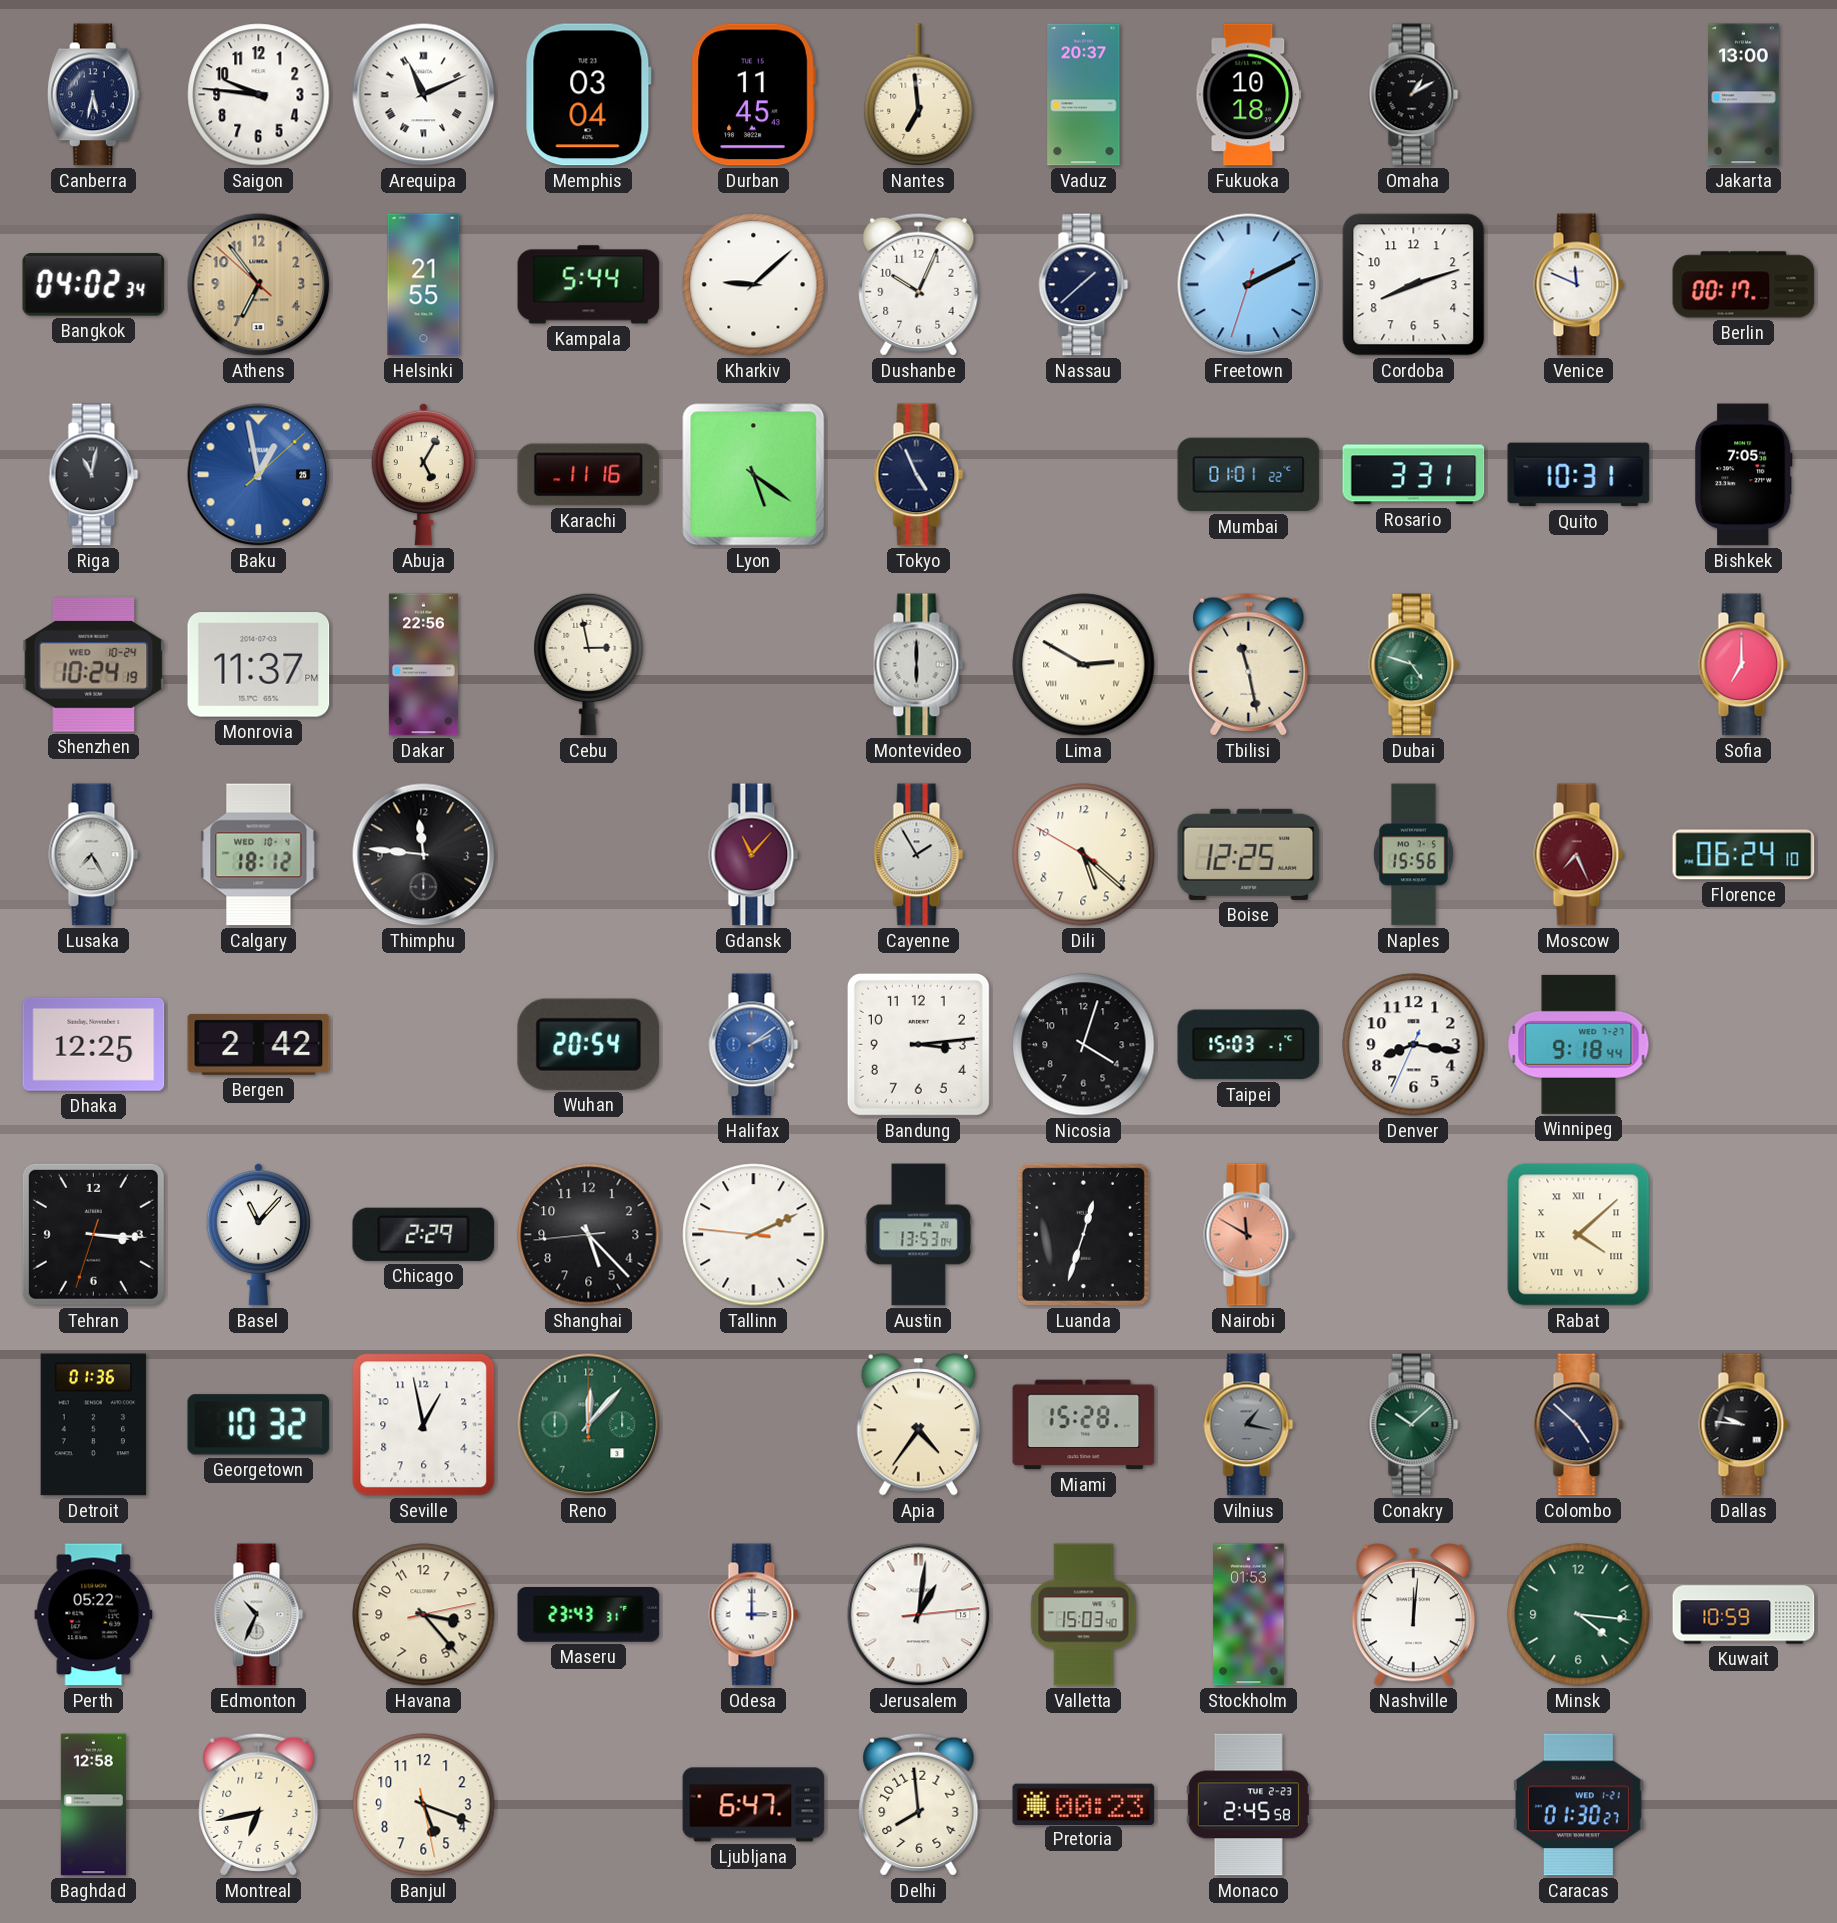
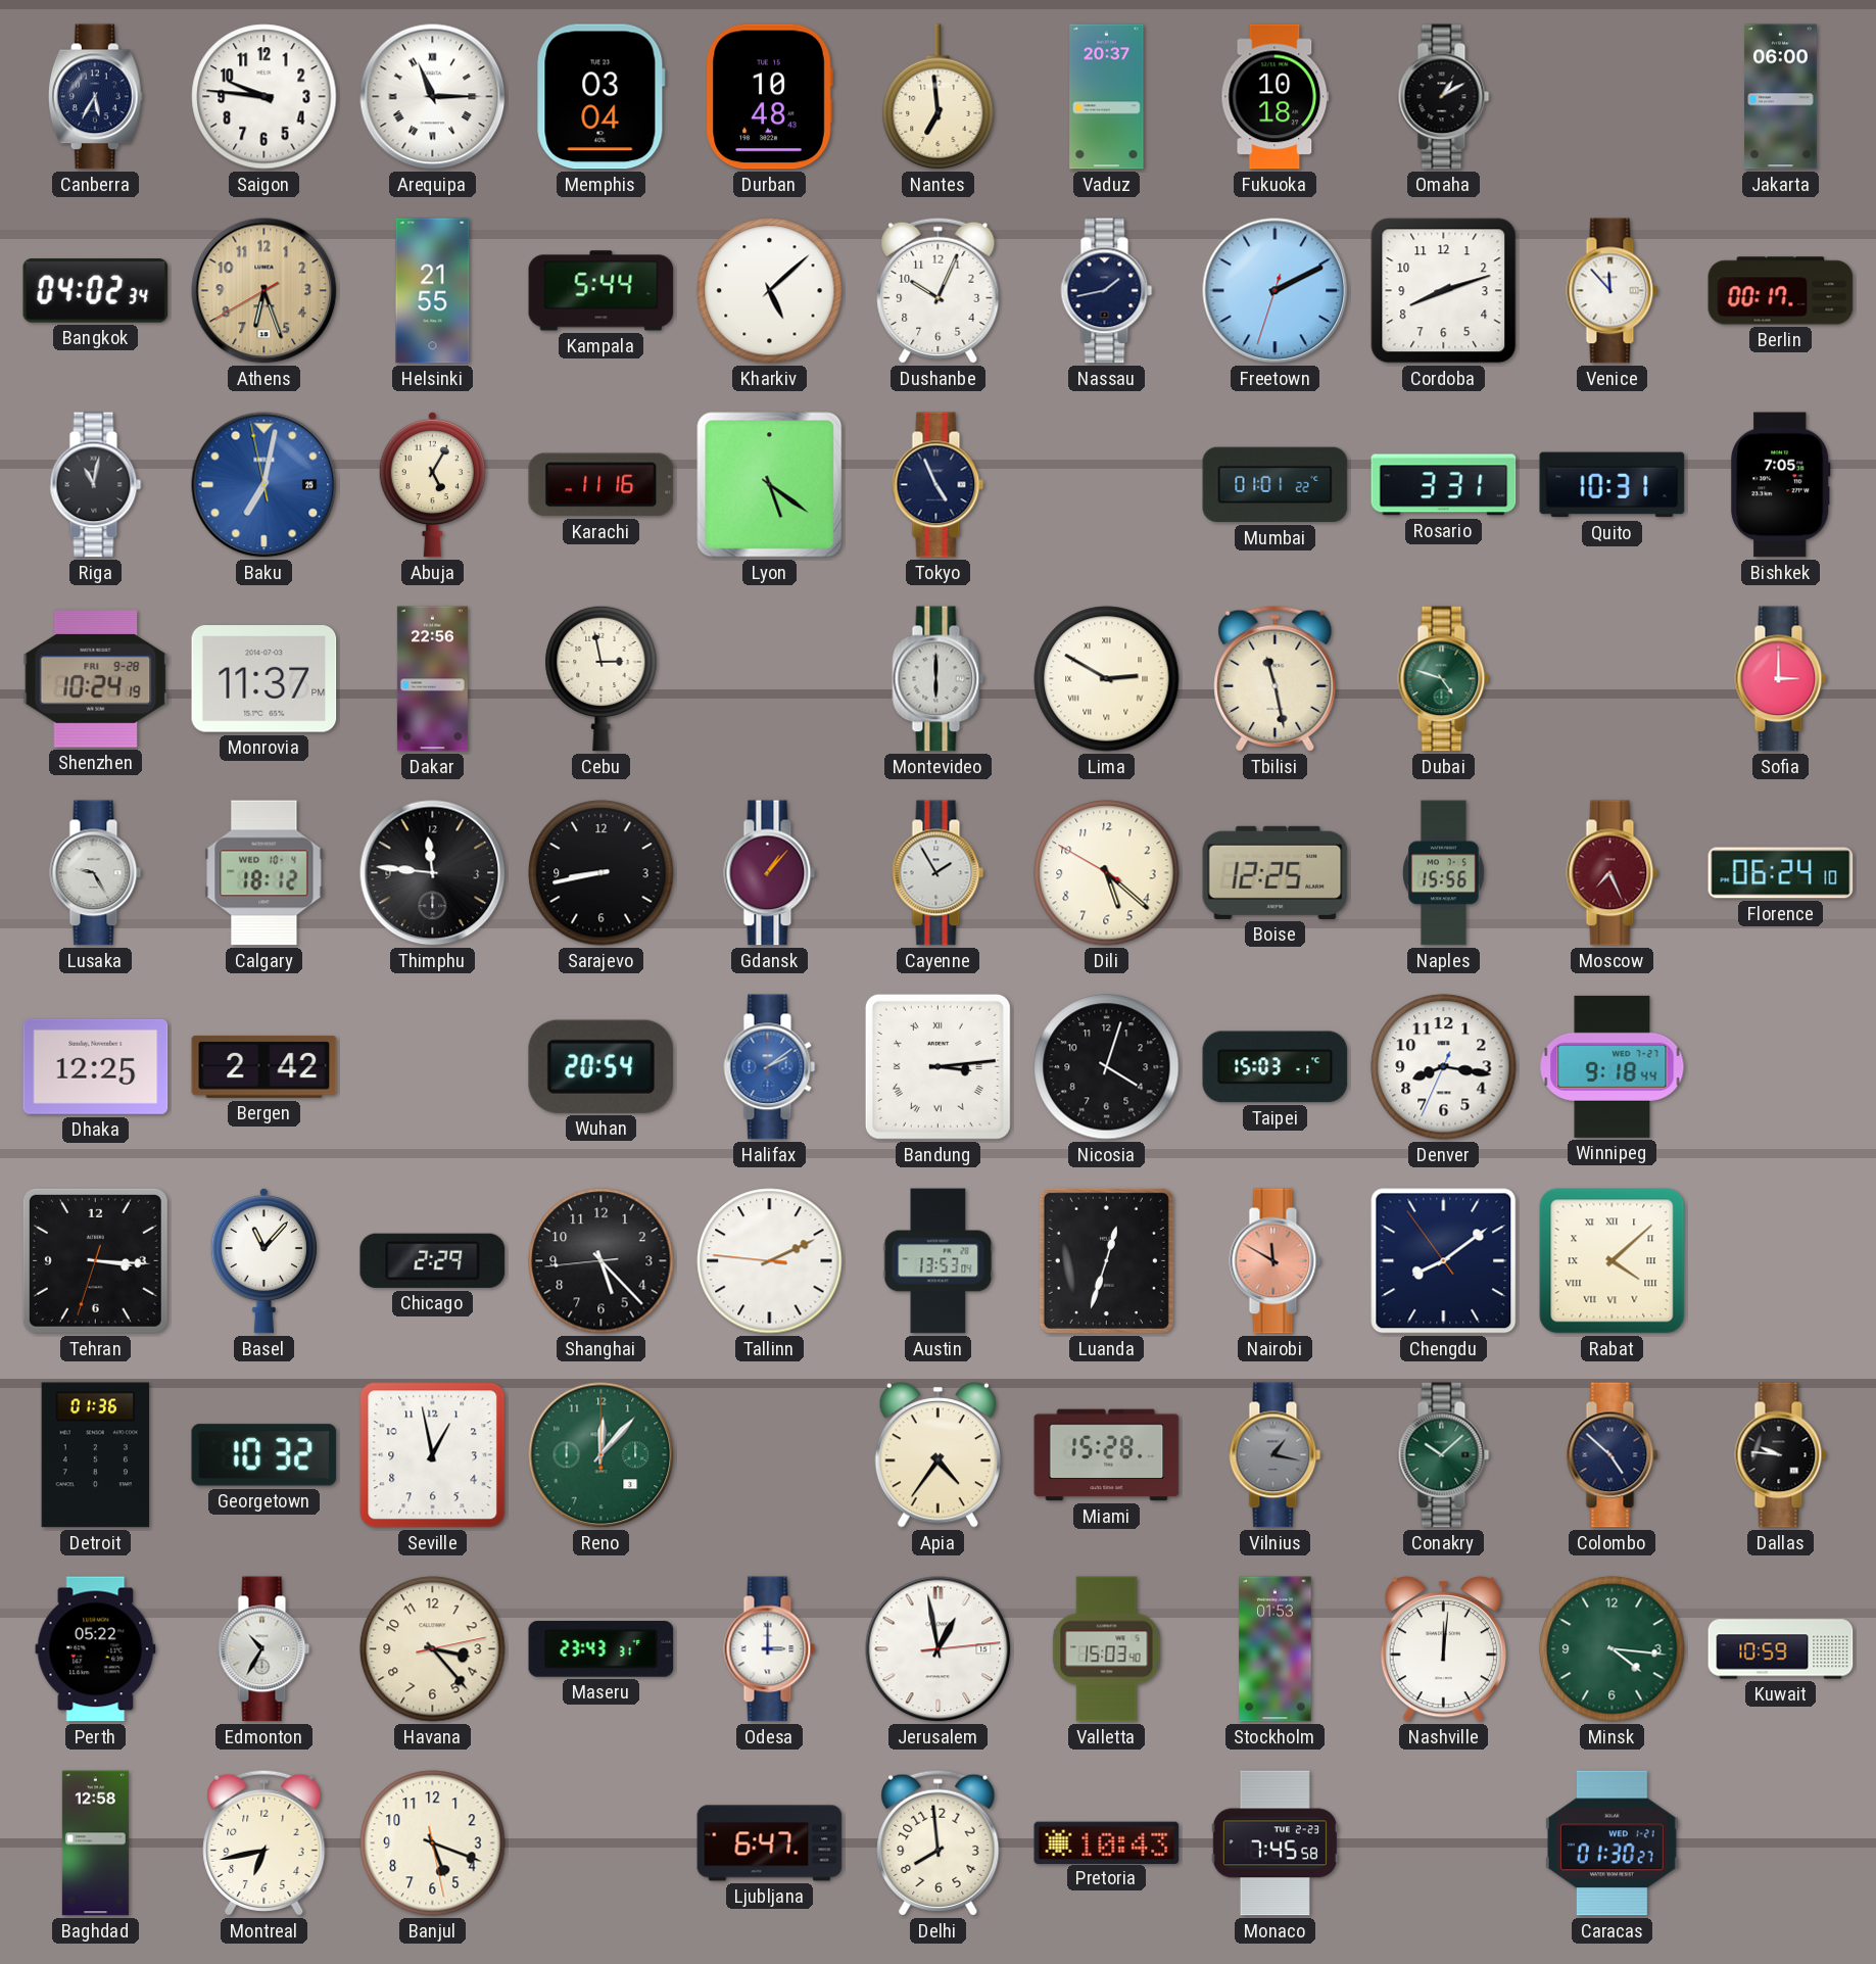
Canberra: 5:32 -> 5:35
Arequipa: 11:11 -> 11:15
Durban: 11:45 -> 10:48
Jakarta: 13:00 -> 06:00
Athens: 6:53 -> 6:26
Kharkiv: 9:08 -> 5:08
Nassau: 1:38 -> 1:43
Venice: 11:49 -> 11:53
Baku: 12:58 -> 7:01
Shenzhen date: WED 10-24 -> FRI 9-28
Sofia: 7:00 -> 3:00
Lusaka: 7:25 -> 9:25
Sarajevo: none -> 8:43
Gdansk: 11:07 -> 1:07
Bandung numerals: Arabic -> Roman
Chengdu: none -> 8:08
Edmonton: 10:34 -> 10:35
Jerusalem: 1:01 -> 12:58
Pretoria: 00:23 -> 10:43
Monaco: 2:45 -> 7:45
